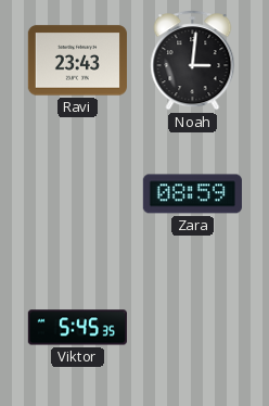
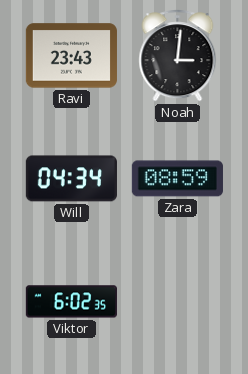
Will: none -> 04:34
Viktor: 5:45 -> 6:02
